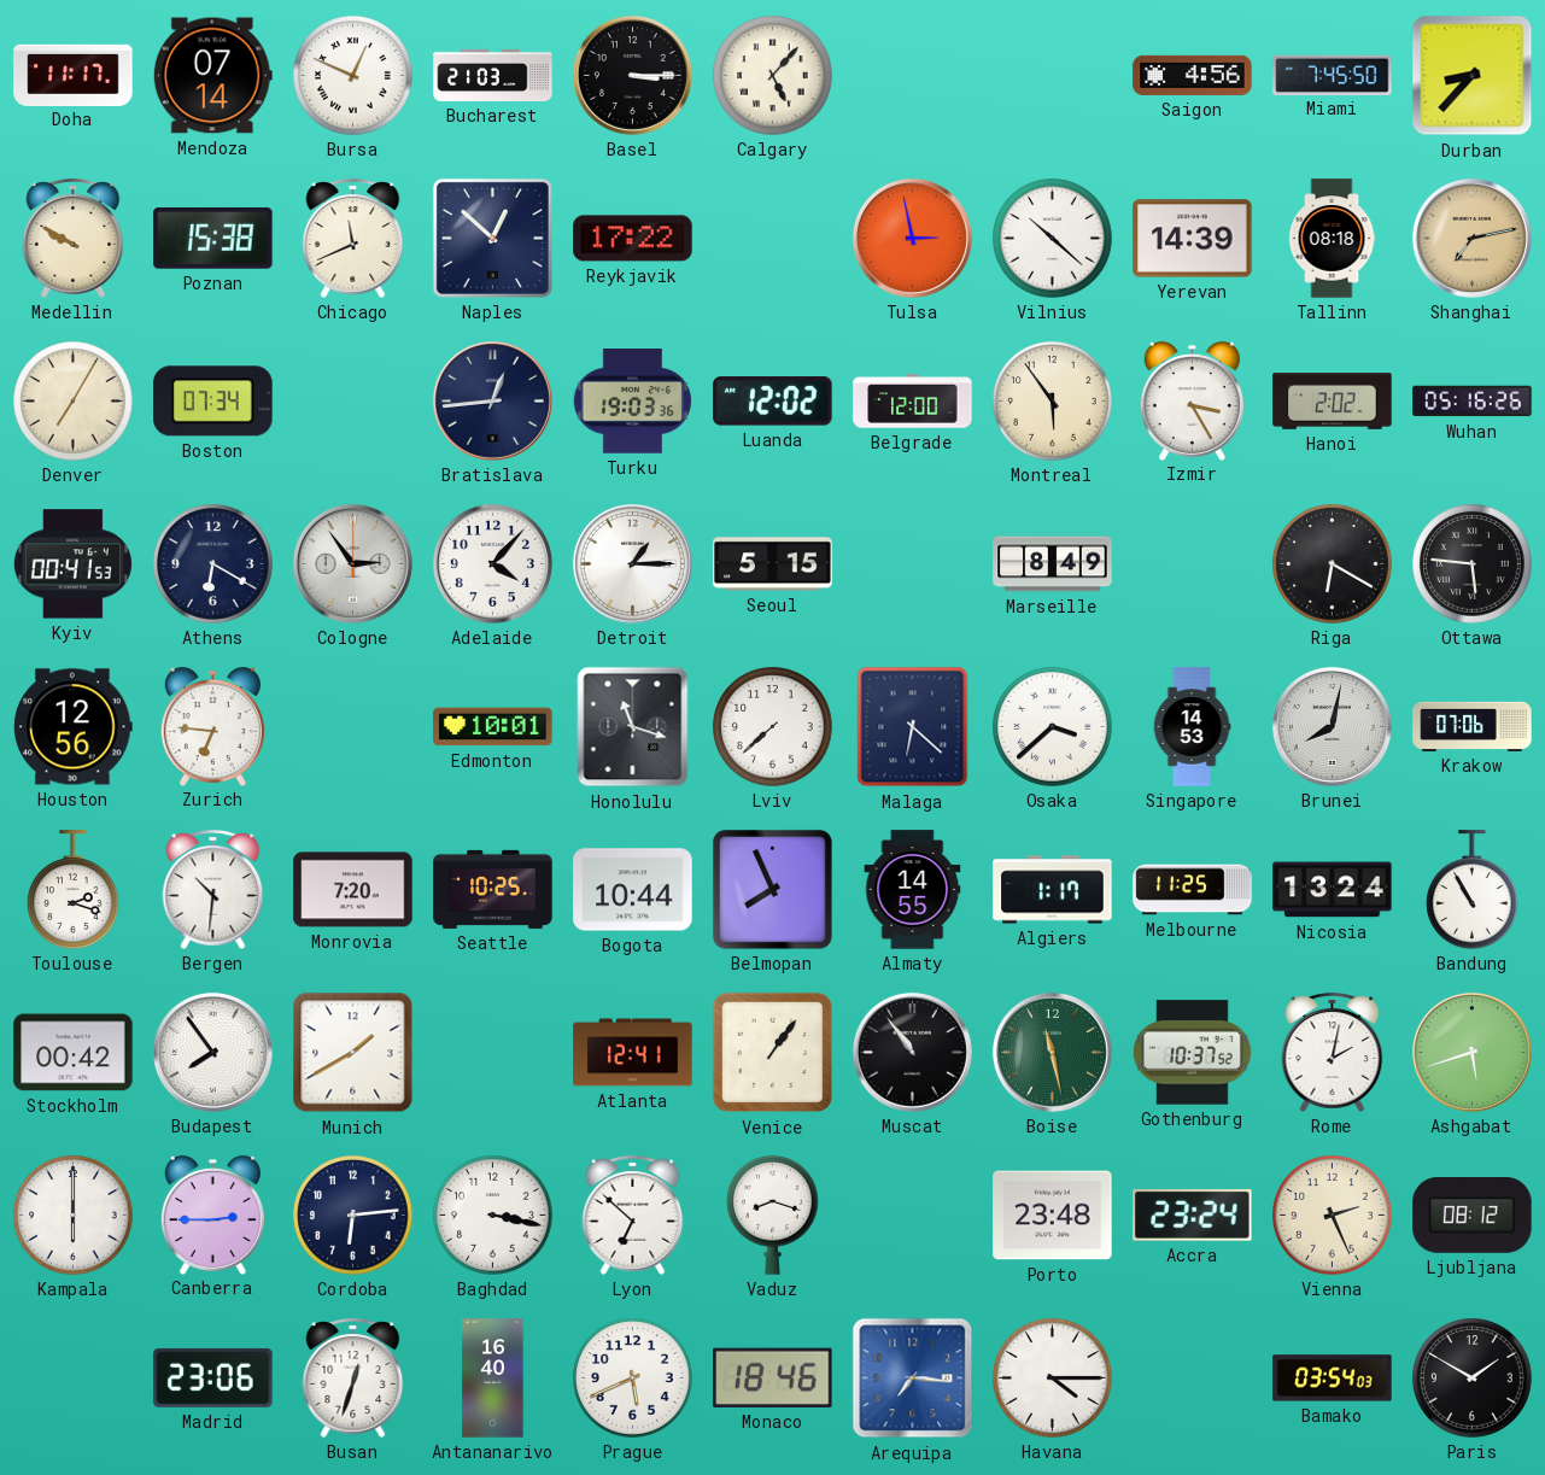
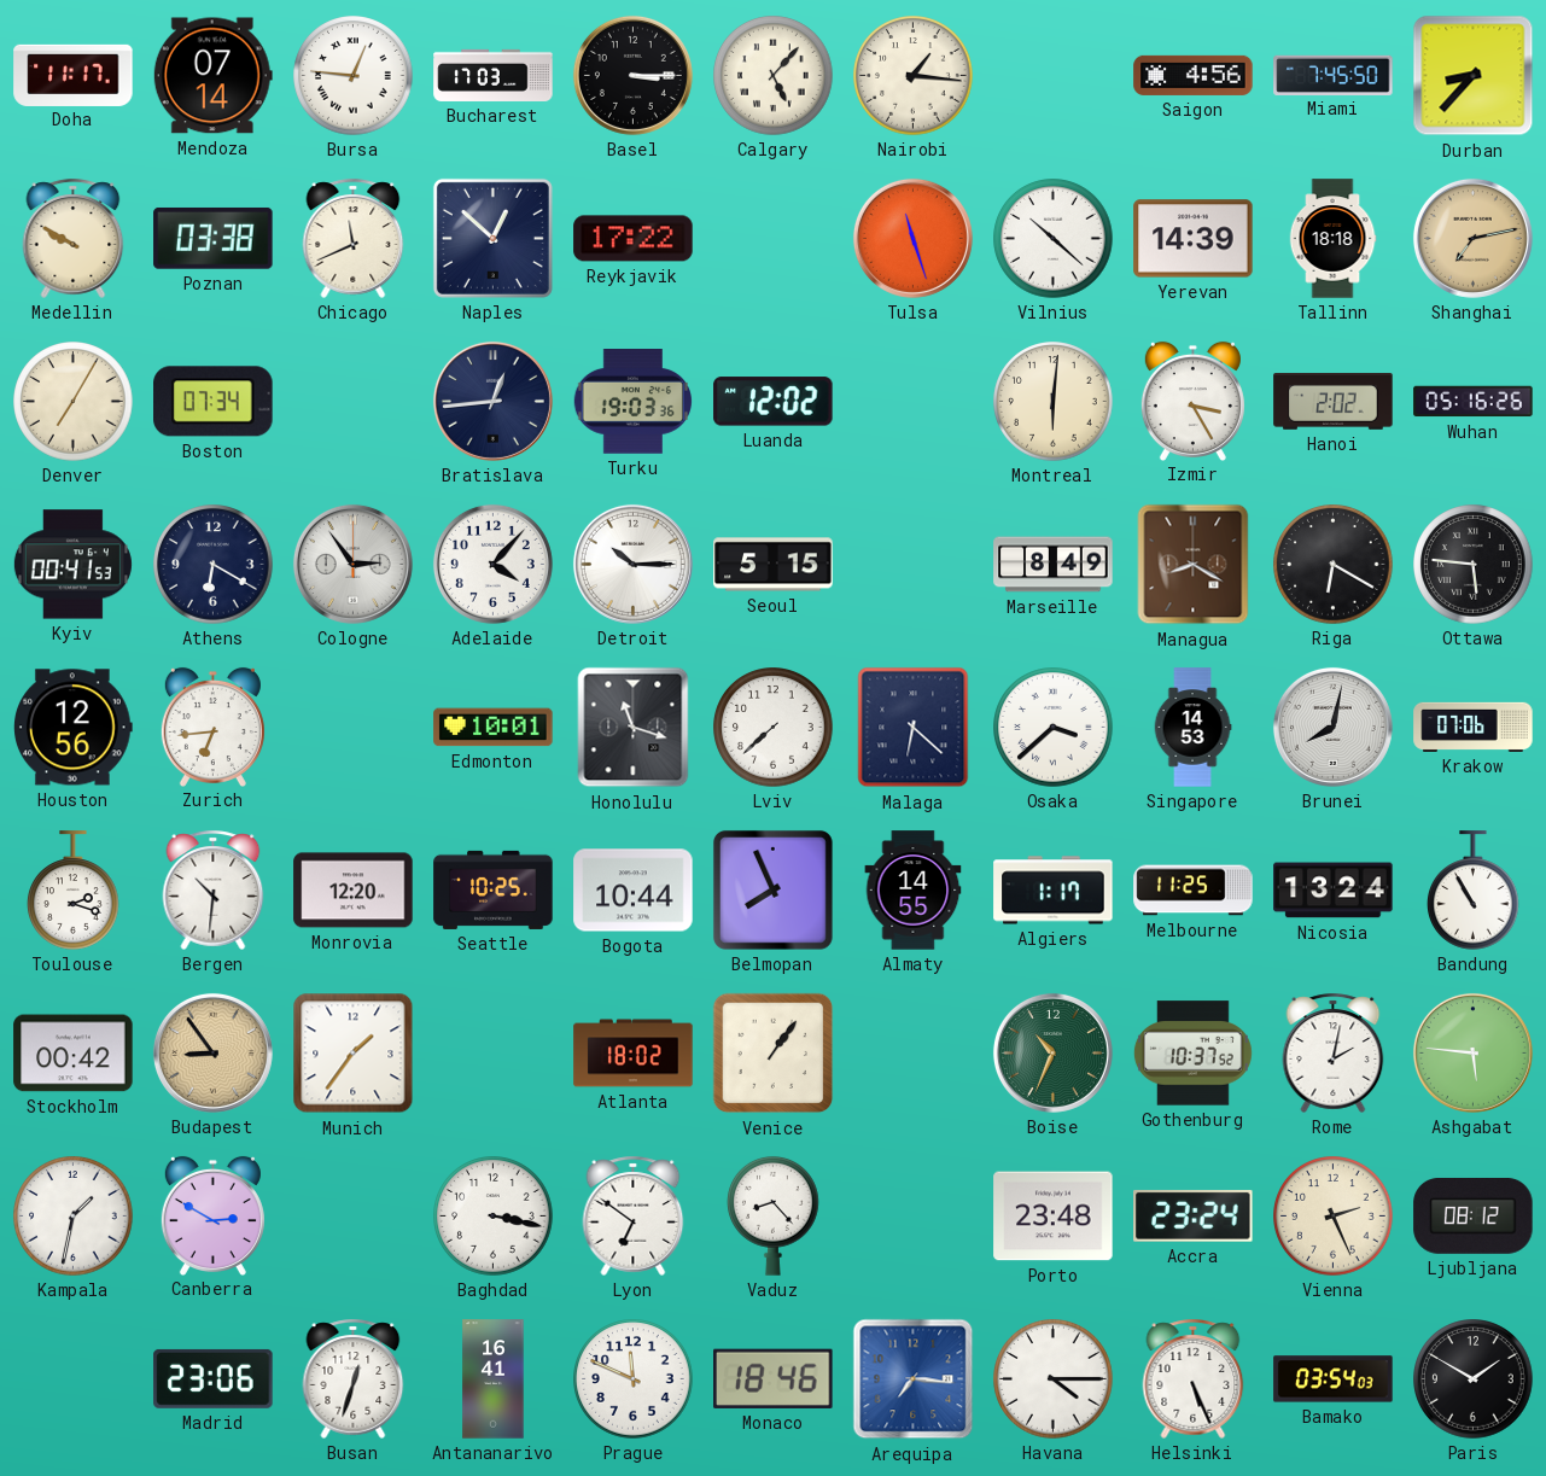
Bursa: 12:49 -> 12:46
Bucharest: 21:03 -> 17:03
Nairobi: none -> 1:16
Poznan: 15:38 -> 03:38
Tulsa: 2:58 -> 11:27
Tallinn: 08:18 -> 18:18
Belgrade: 12:00 -> none
Montreal: 5:54 -> 6:01
Detroit: 1:15 -> 10:15
Managua: none -> 8:20
Zurich: 6:46 -> 6:44
Monrovia: 7:20 -> 12:20
Budapest: 7:54 -> 8:54
Budapest dial: white -> champagne
Munich: 1:40 -> 1:36
Atlanta: 12:41 -> 18:02
Muscat: 10:54 -> none
Boise: 11:28 -> 10:34
Ashgabat: 5:42 -> 5:46
Kampala: 6:00 -> 1:32
Canberra: 2:45 -> 2:50
Cordoba: 6:14 -> none
Lyon: 6:52 -> 6:51
Vaduz: 8:18 -> 8:23
Antananarivo: 16:40 -> 16:41
Prague: 5:41 -> 11:49
Helsinki: none -> 5:26
